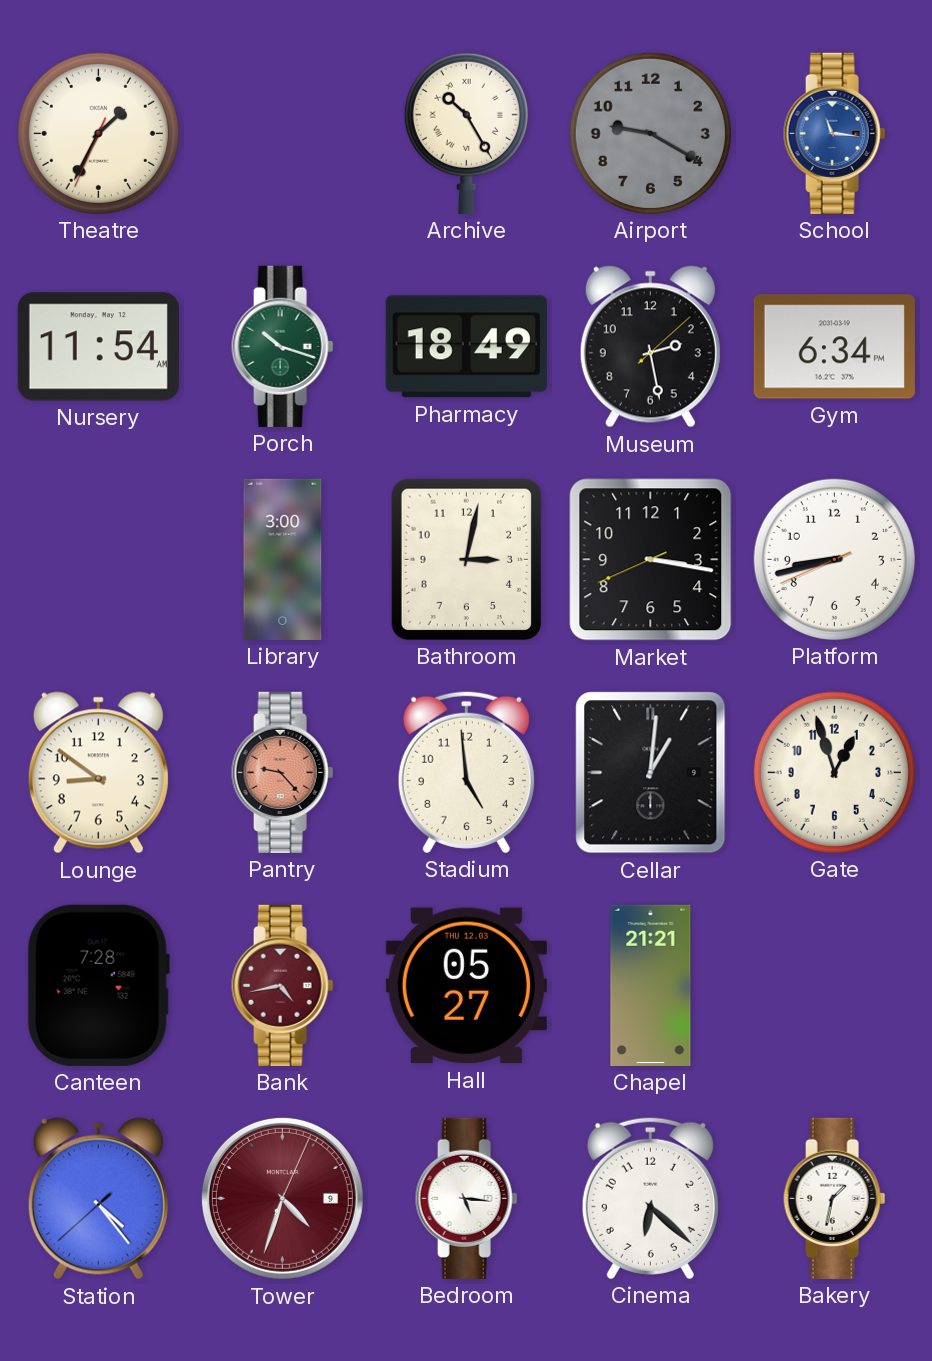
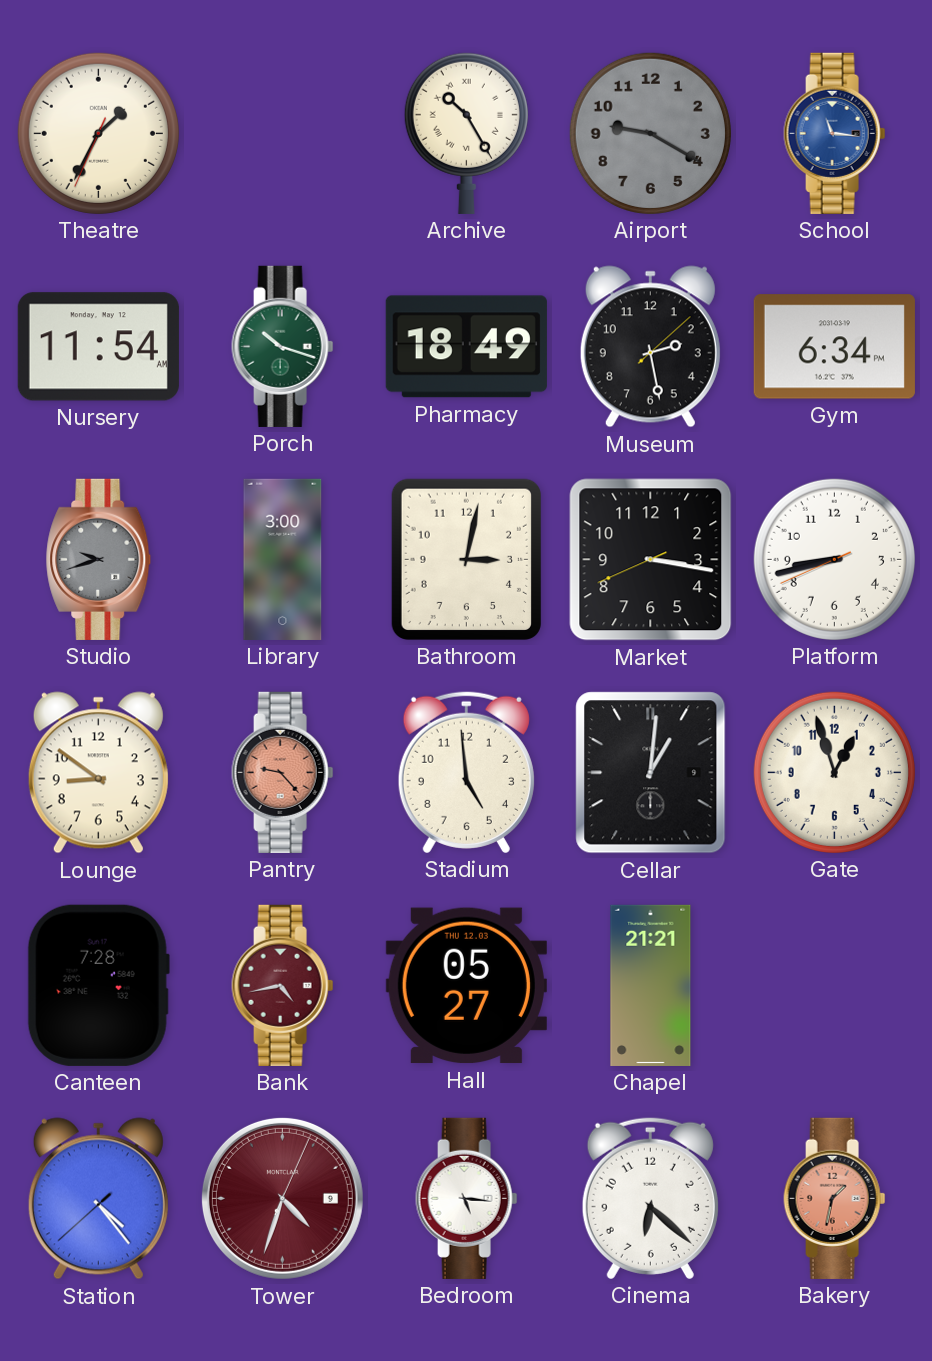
Studio: none -> 9:42
Bakery dial: white -> salmon
